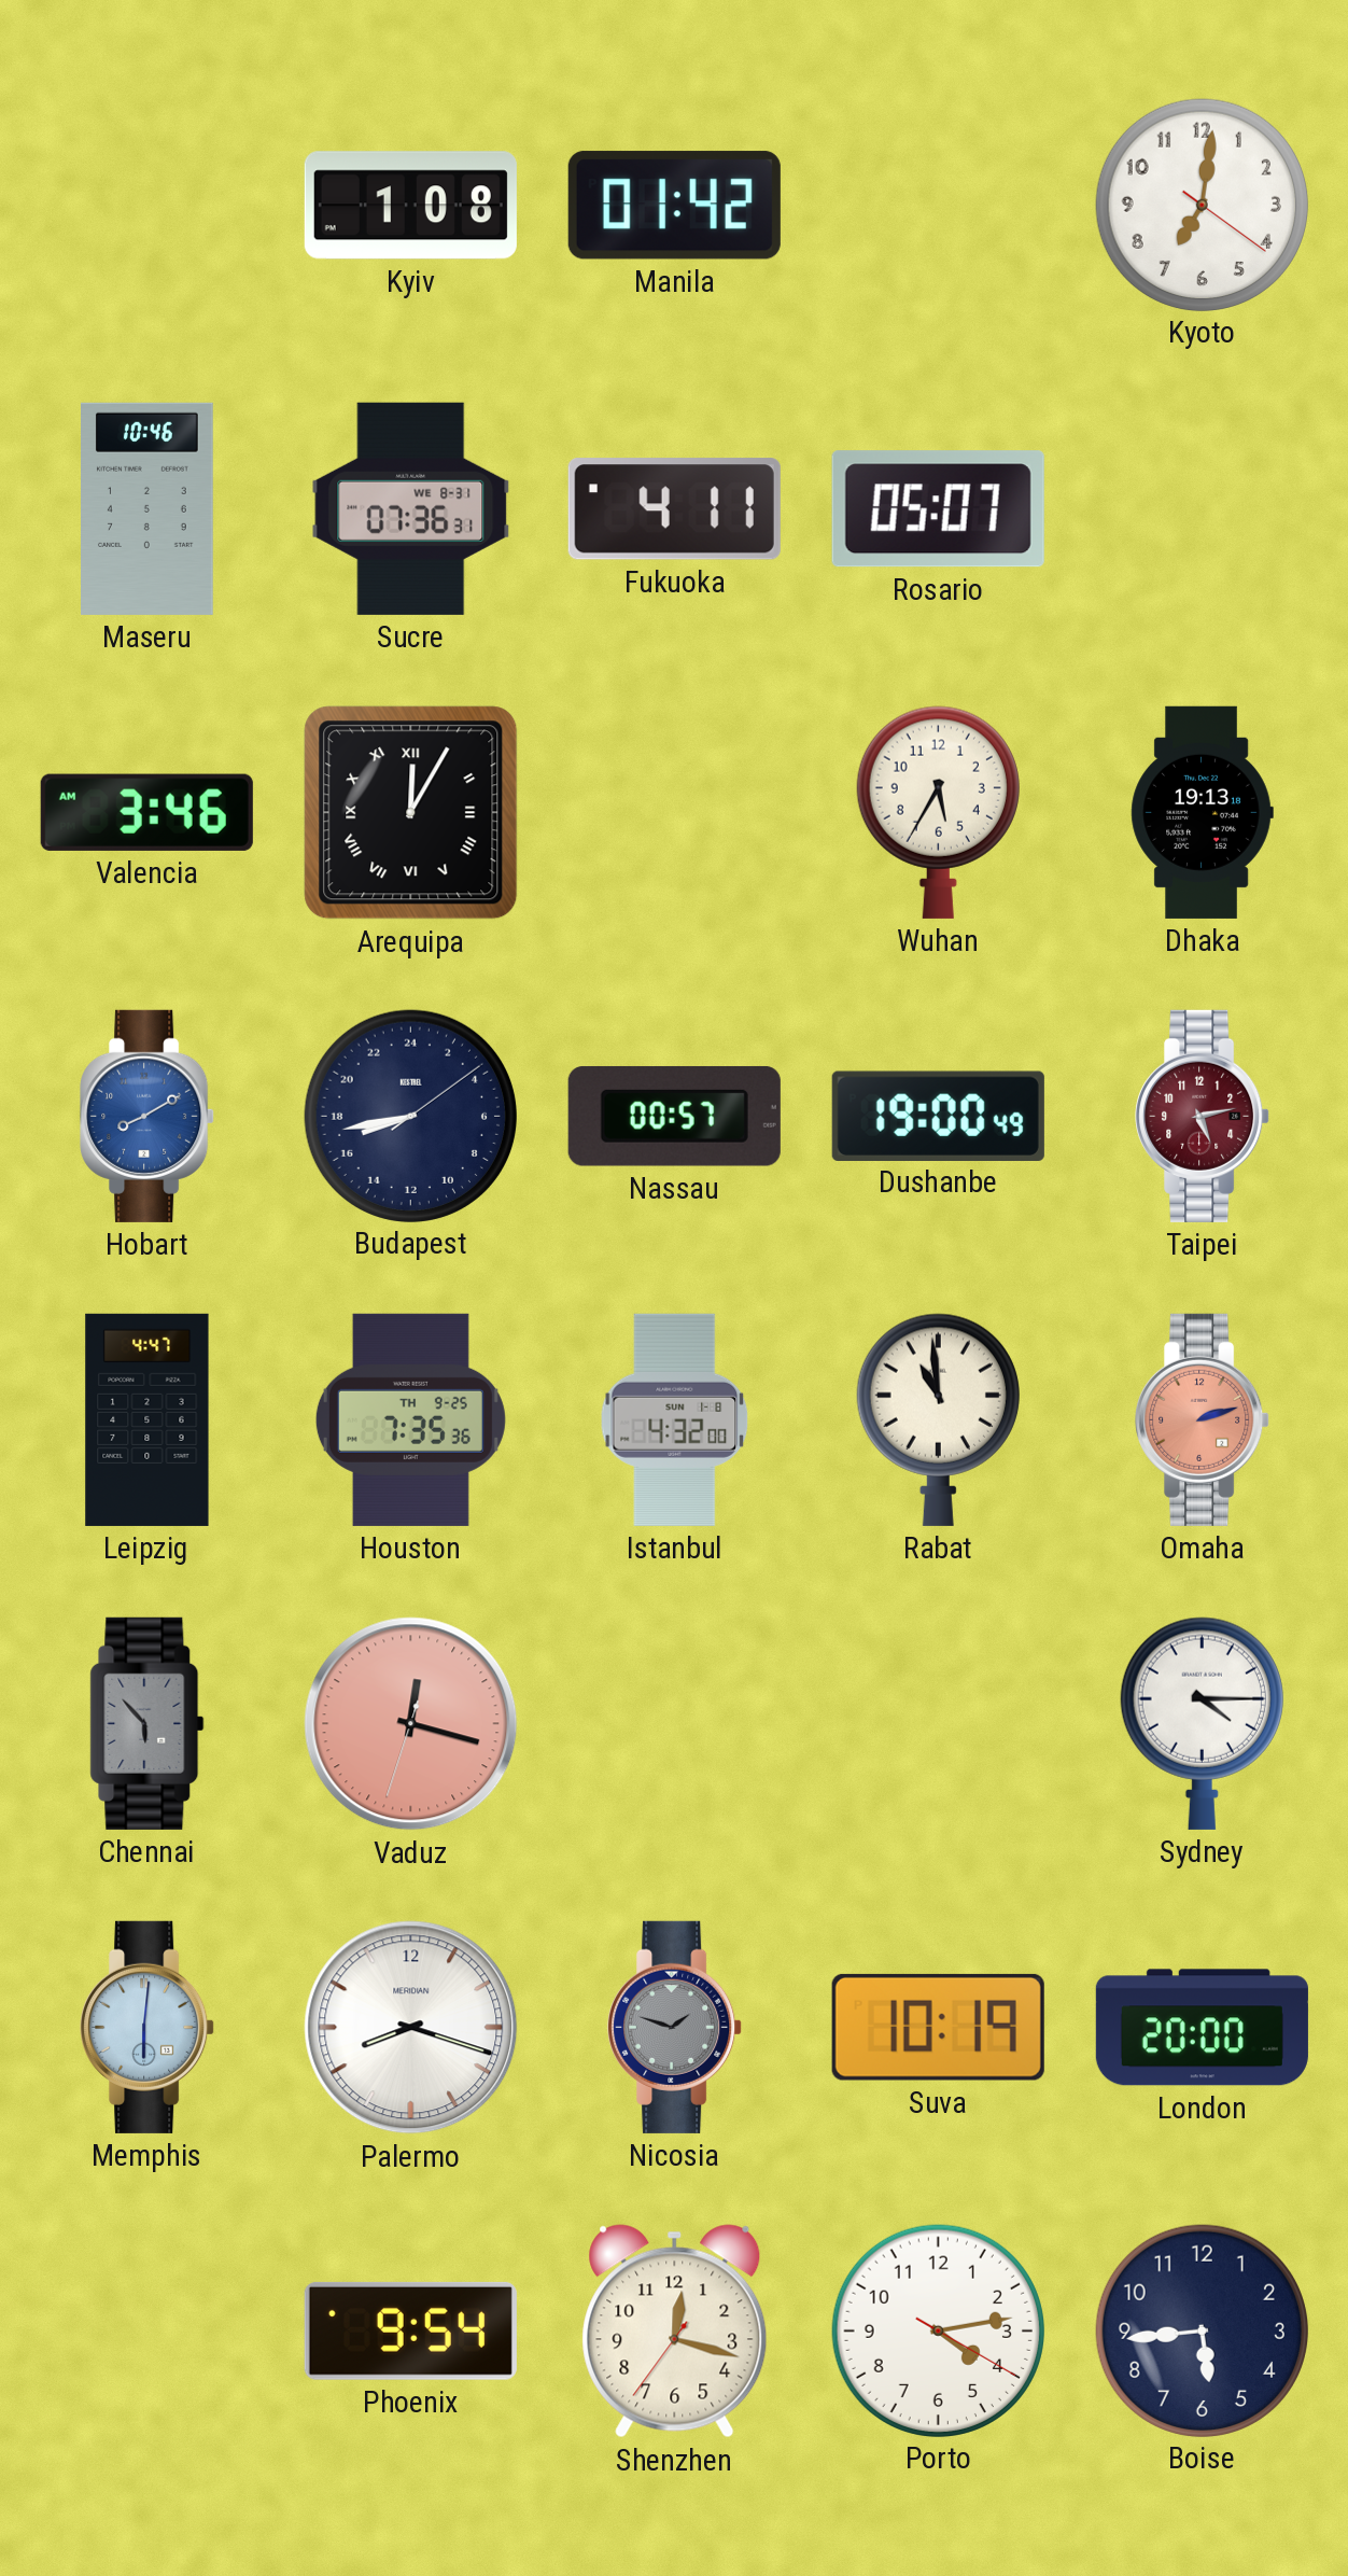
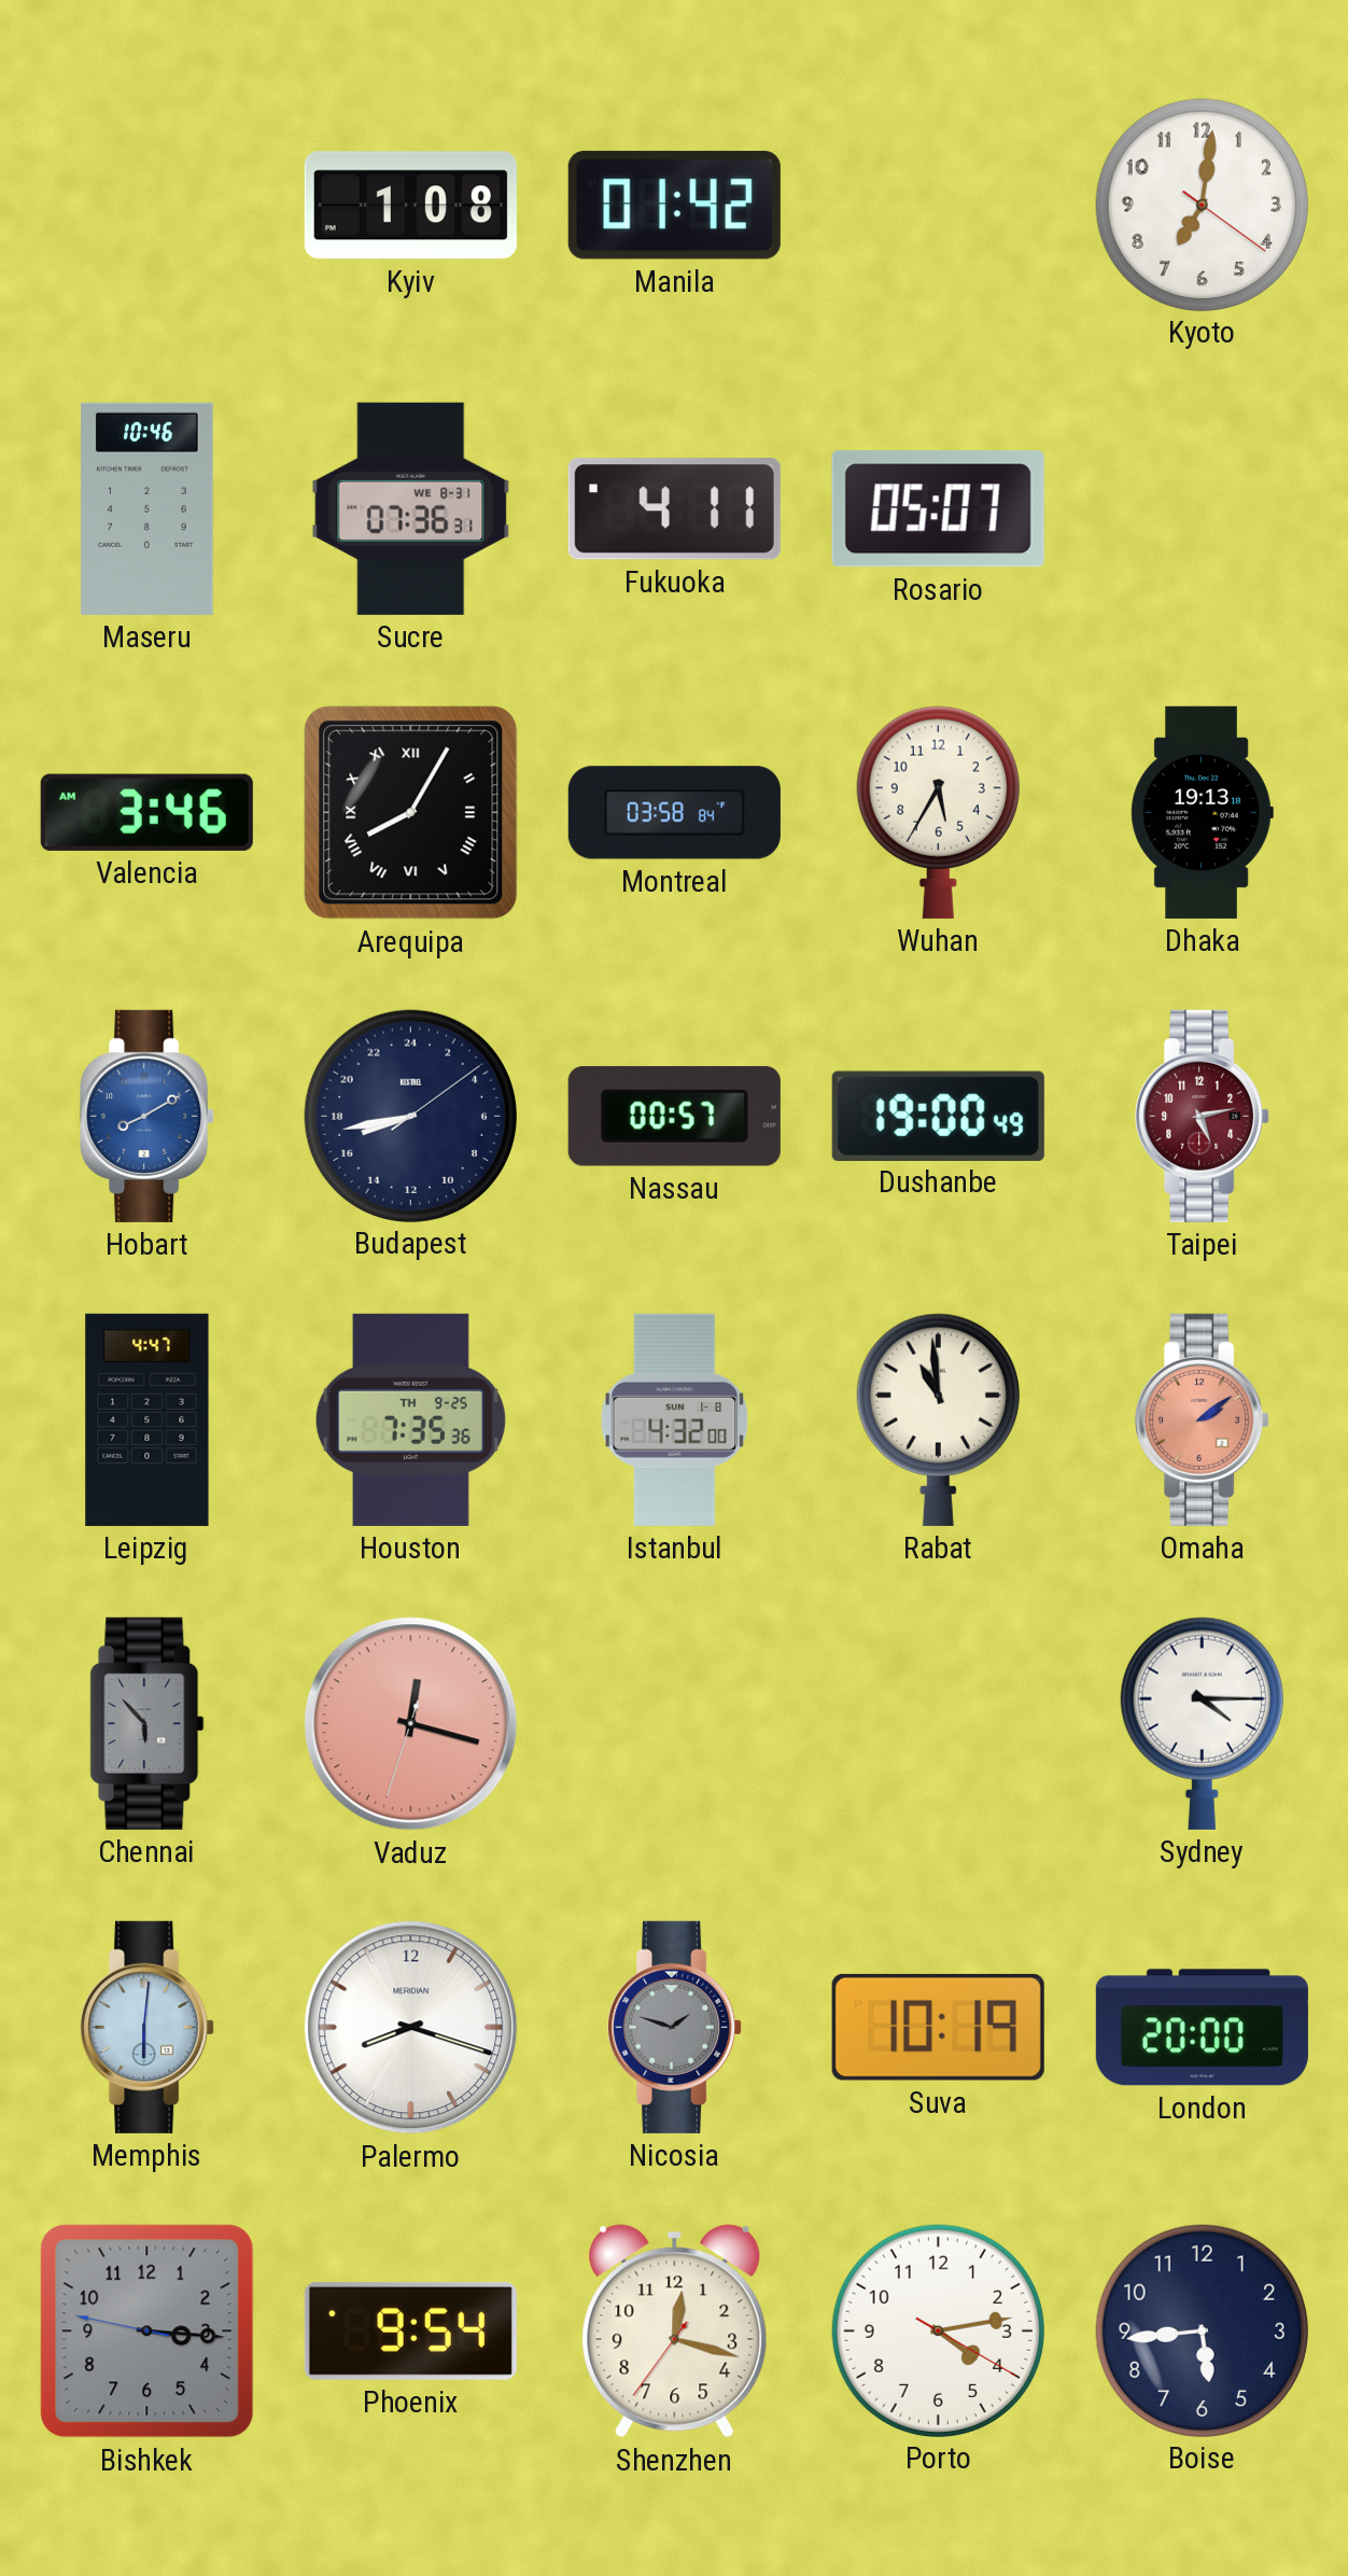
Arequipa: 12:05 -> 8:05
Montreal: none -> 03:58
Omaha: 2:12 -> 2:09
Bishkek: none -> 3:15
